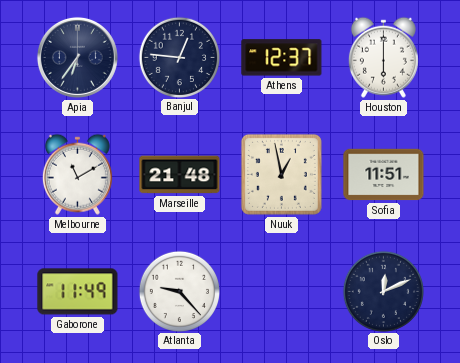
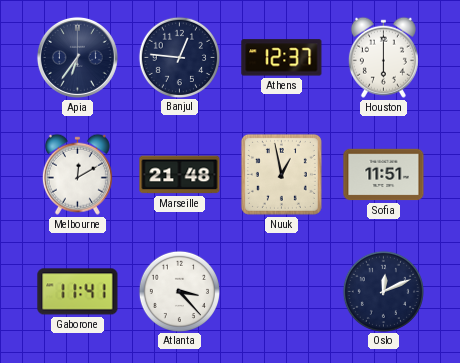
Melbourne: 11:10 -> 12:10
Gaborone: 11:49 -> 11:41
Atlanta: 9:23 -> 3:23
